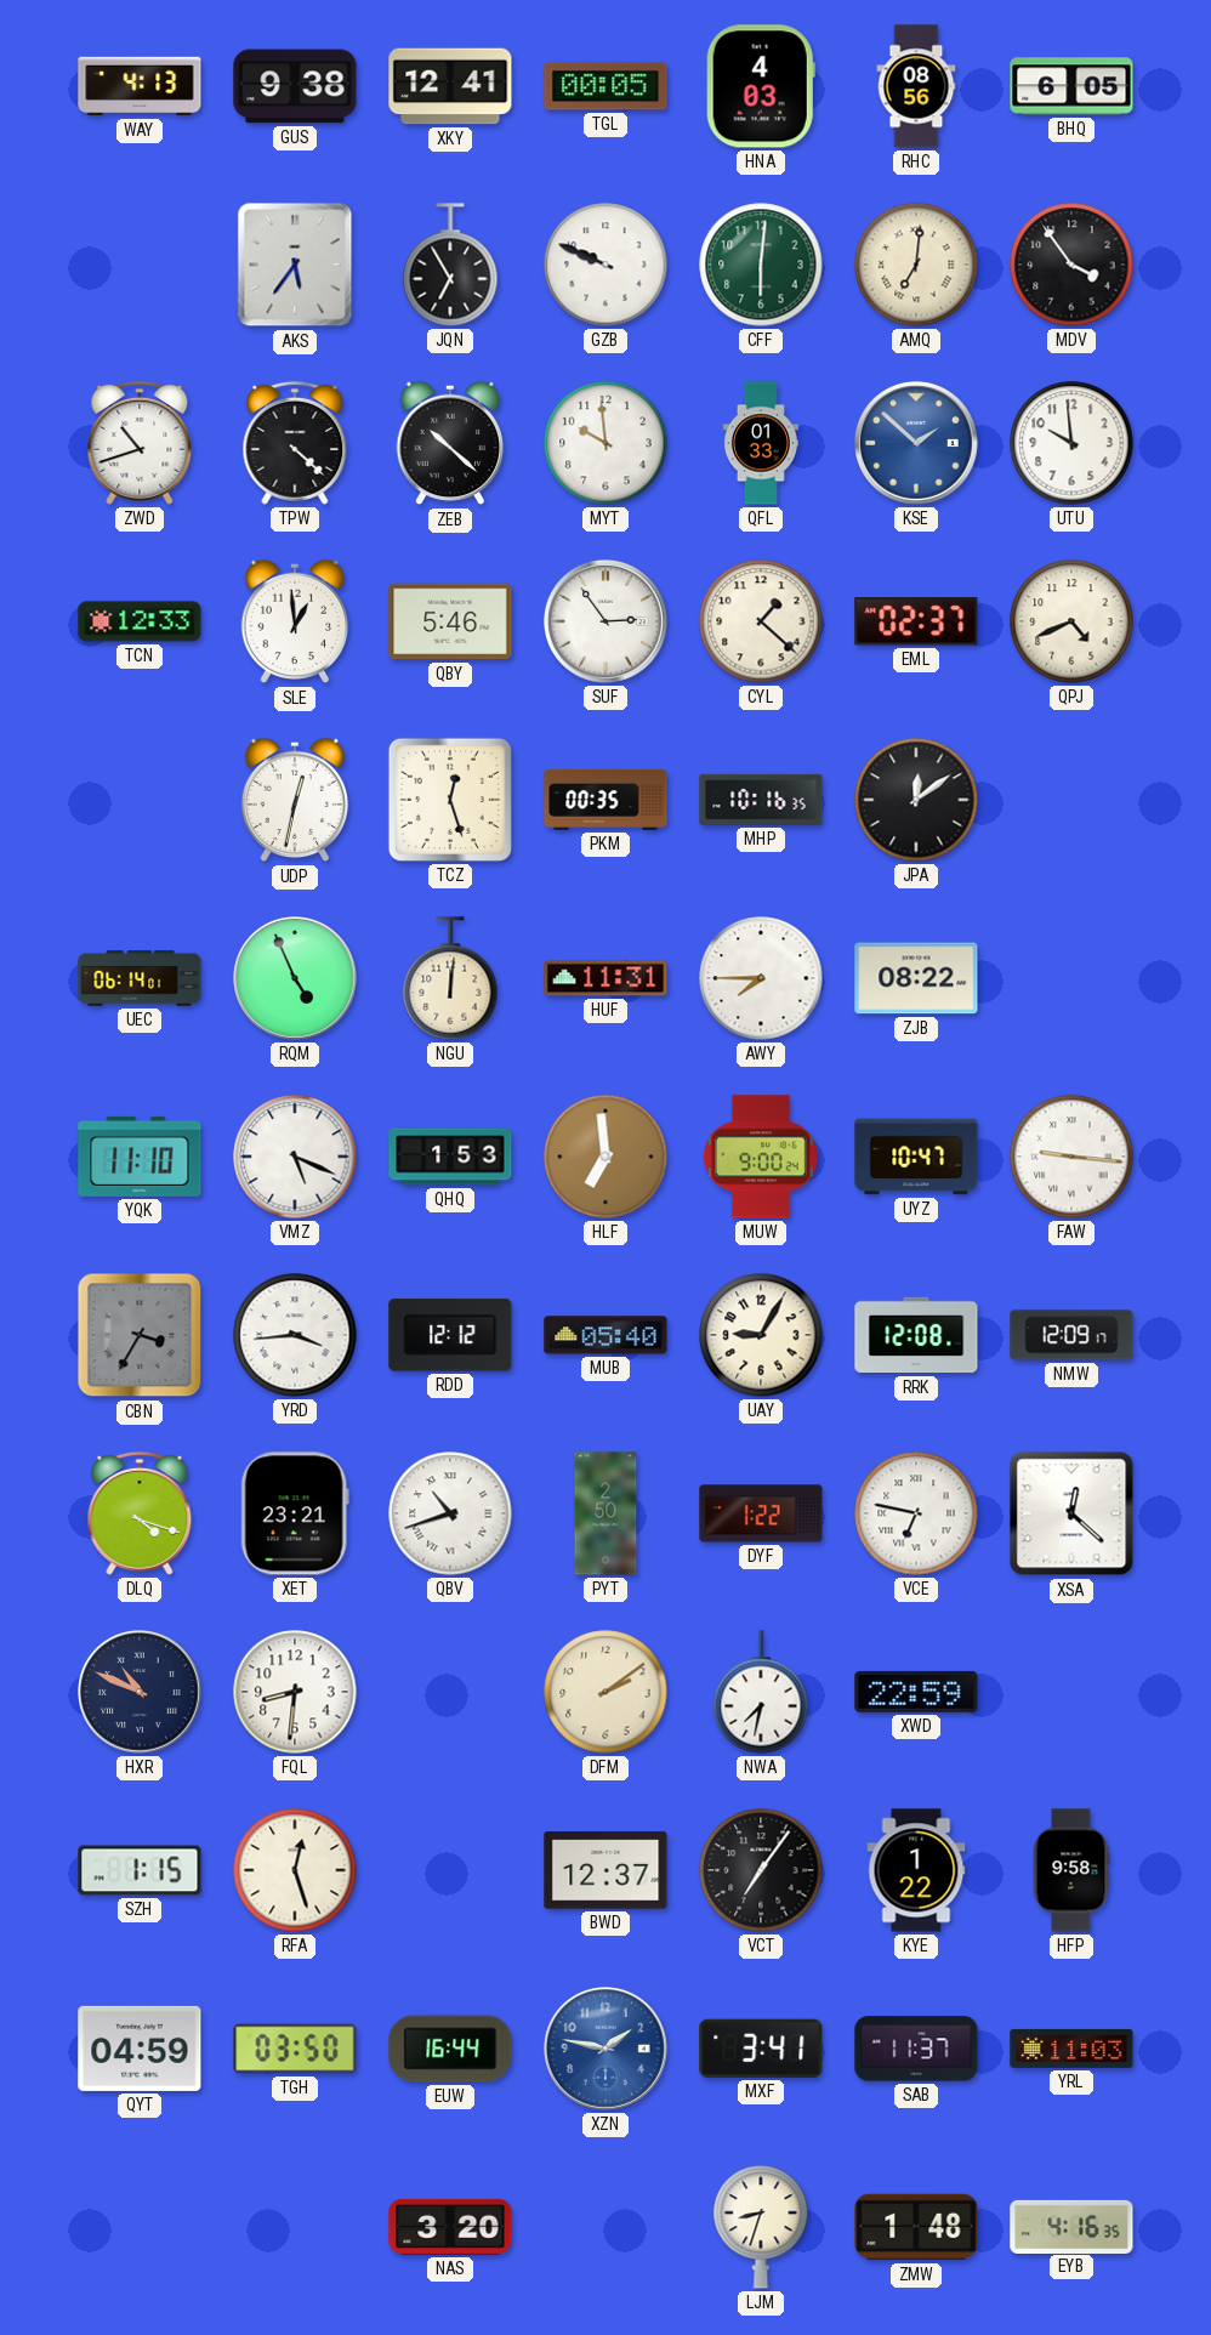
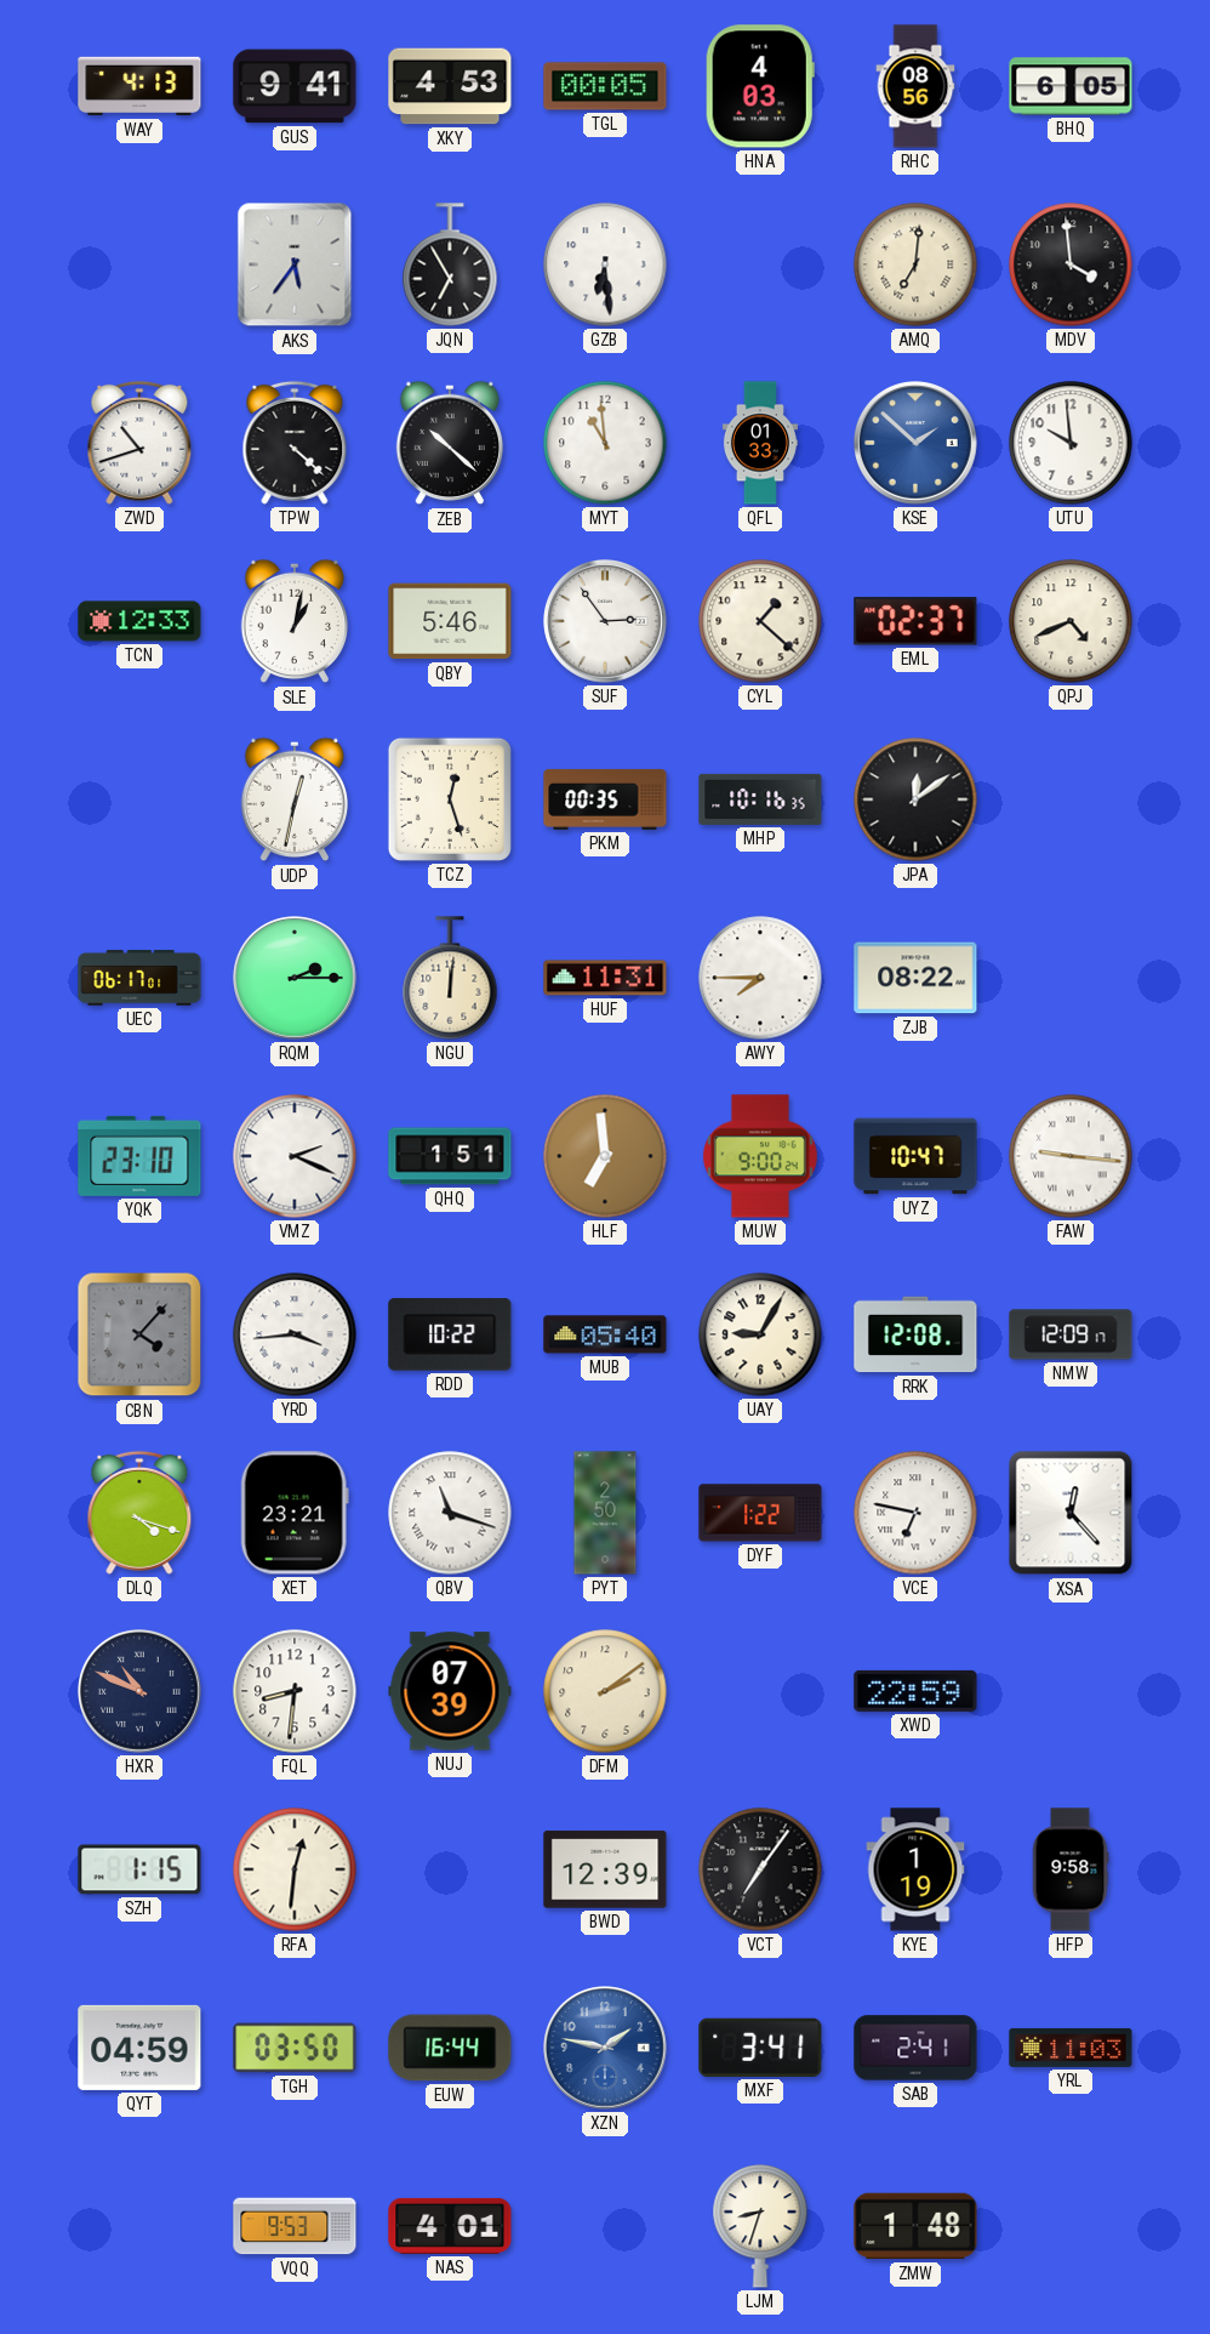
GUS: 9:38 -> 9:41
XKY: 12:41 -> 4:53
GZB: 9:49 -> 6:29
CFF: 6:01 -> none
MDV: 3:54 -> 3:59
MYT: 9:59 -> 10:59
SLE: 12:59 -> 1:02
UEC: 06:14 -> 06:17
RQM: 4:56 -> 2:15
YQK: 11:10 -> 23:10
VMZ: 5:19 -> 2:19
QHQ: 1:53 -> 1:51
CBN: 3:35 -> 4:07
RDD: 12:12 -> 10:22
QBV: 10:42 -> 11:18
XSA: 12:22 -> 12:23
NUJ: none -> 07:39
NWA: 7:32 -> none
RFA: 12:27 -> 12:31
BWD: 12:37 -> 12:39
KYE: 1:22 -> 1:19
SAB: 11:37 -> 2:41
VQQ: none -> 9:53
NAS: 3:20 -> 4:01
EYB: 4:16 -> none
